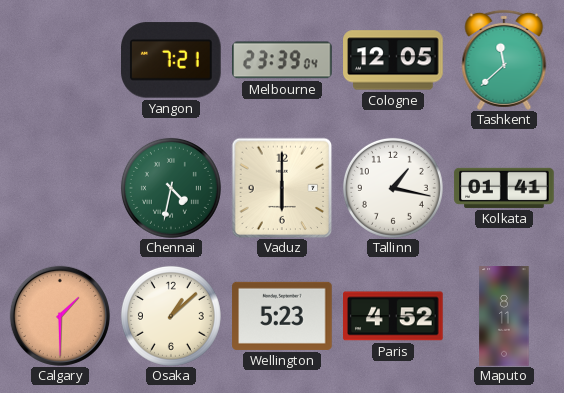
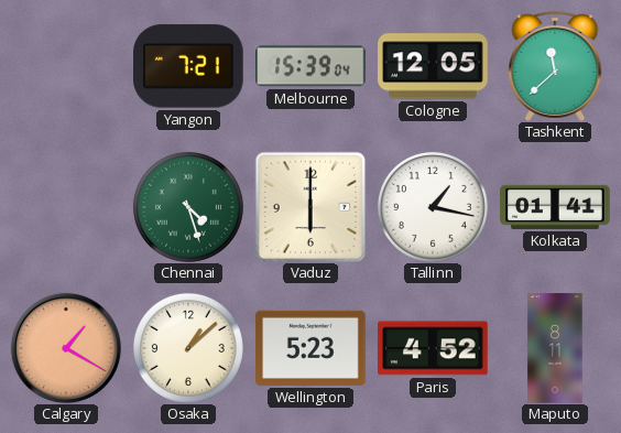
Melbourne: 23:39 -> 15:39
Chennai: 4:32 -> 4:27
Calgary: 1:30 -> 1:20
